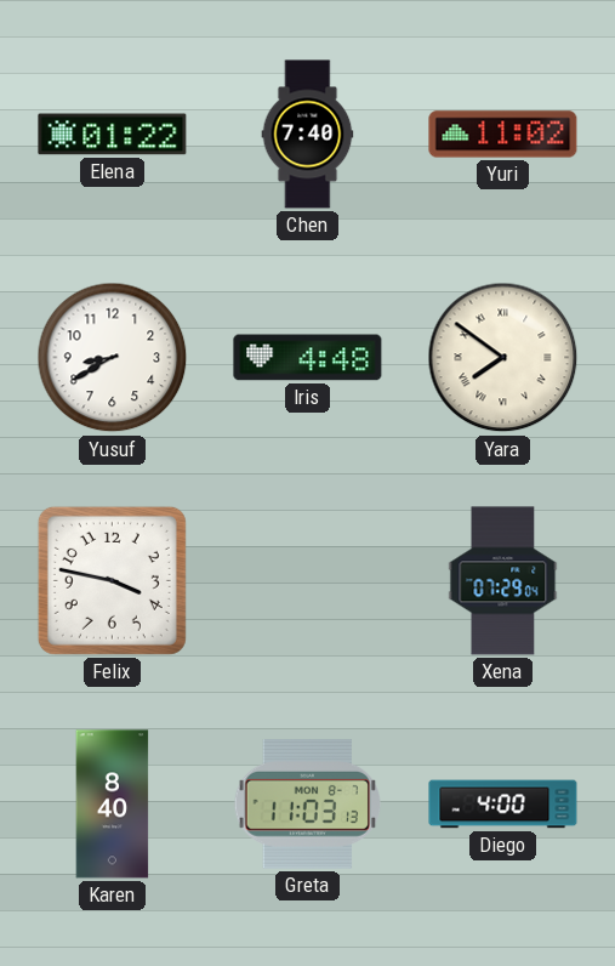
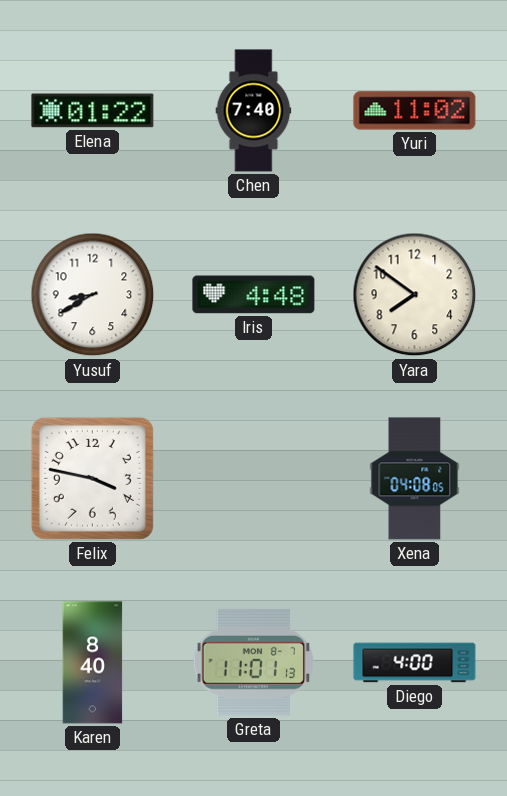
Yara numerals: Roman -> Arabic
Xena: 07:29 -> 04:08
Greta: 11:03 -> 11:01
